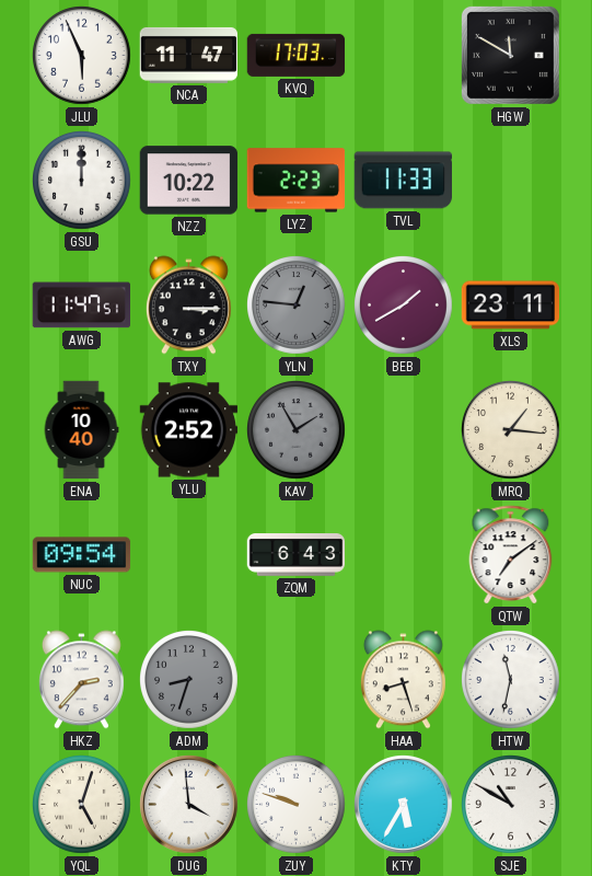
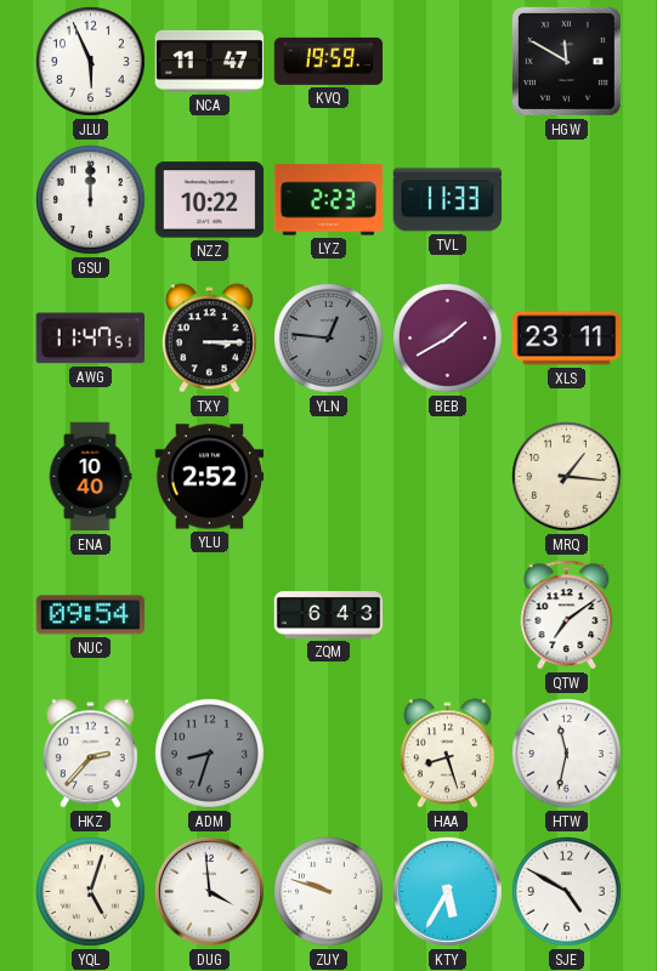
KVQ: 17:03 -> 19:59
KAV: 1:55 -> none
SJE: 10:50 -> 4:50
